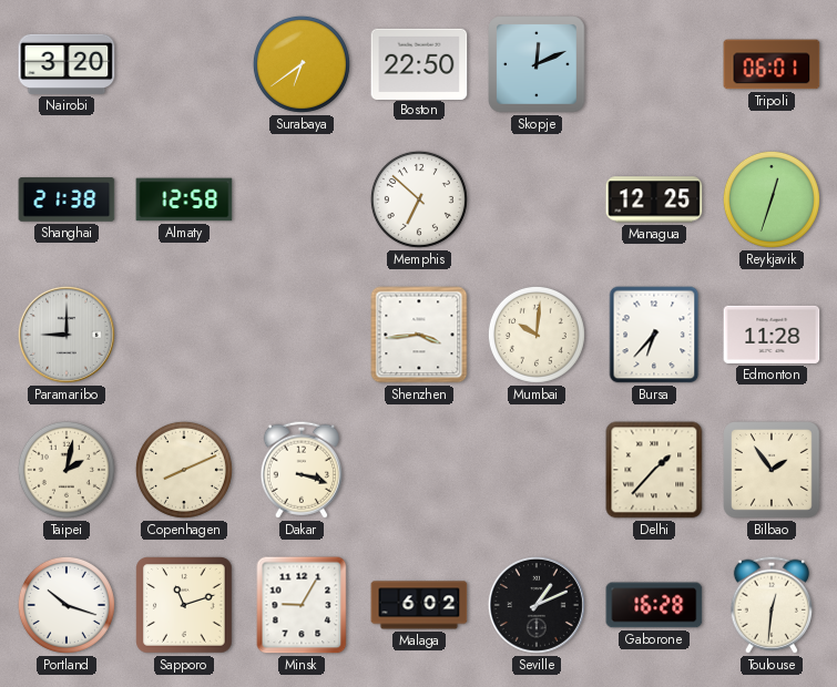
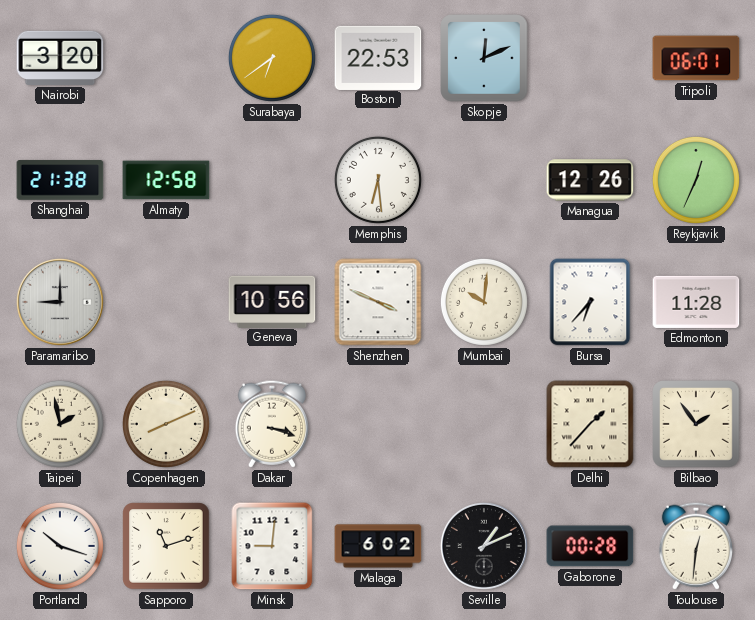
Boston: 22:50 -> 22:53
Memphis: 6:52 -> 6:29
Managua: 12:25 -> 12:26
Reykjavik: 12:33 -> 12:34
Geneva: none -> 10:56
Shenzhen: 3:44 -> 3:49
Taipei: 2:02 -> 1:58
Minsk: 9:05 -> 9:01
Gaborone: 16:28 -> 00:28
